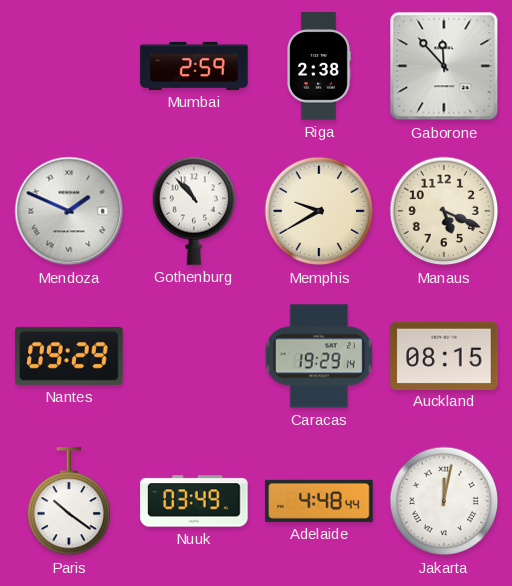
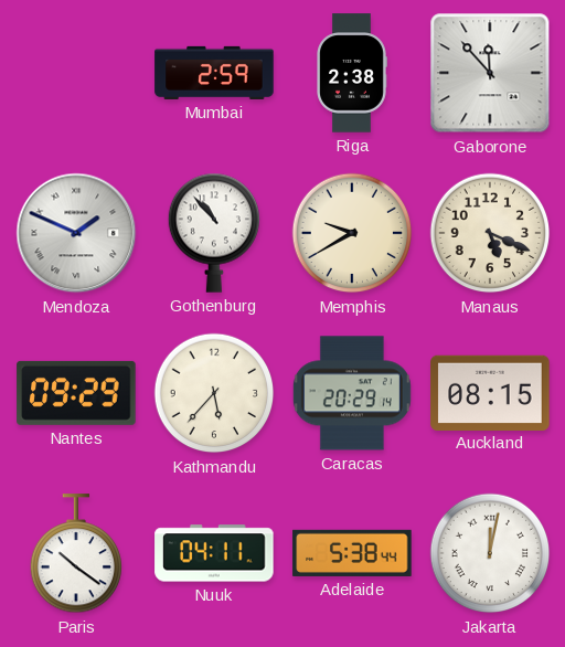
Kathmandu: none -> 5:37
Caracas: 19:29 -> 20:29
Nuuk: 03:49 -> 04:11
Adelaide: 4:48 -> 5:38
